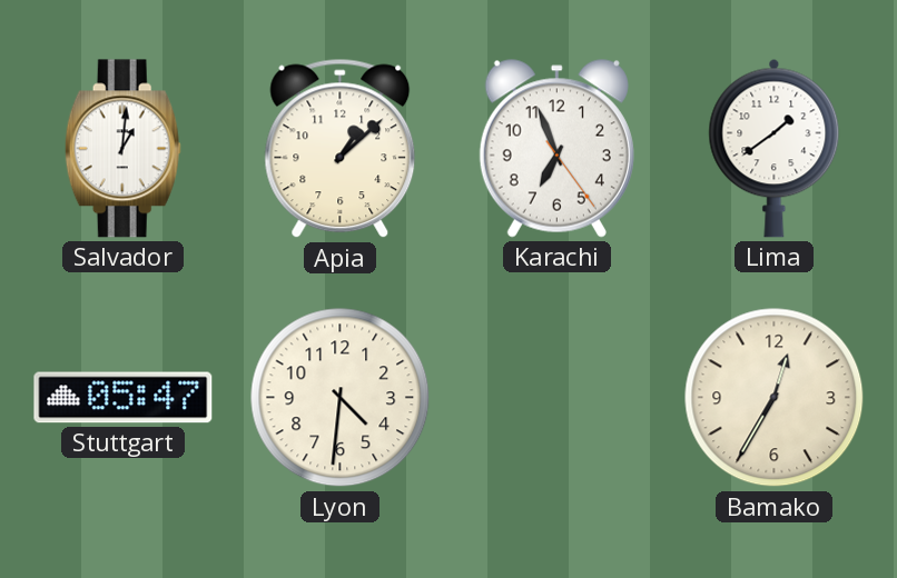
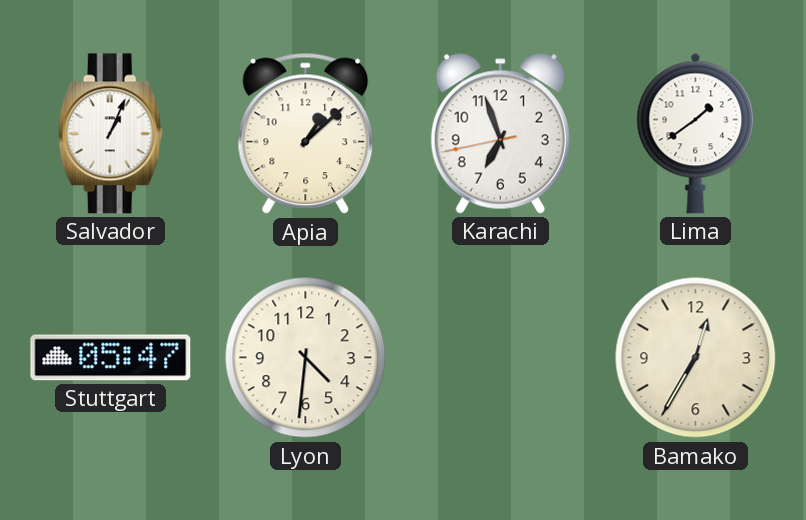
Salvador: 1:01 -> 1:04
Karachi: 6:56:24 -> 6:56:43
